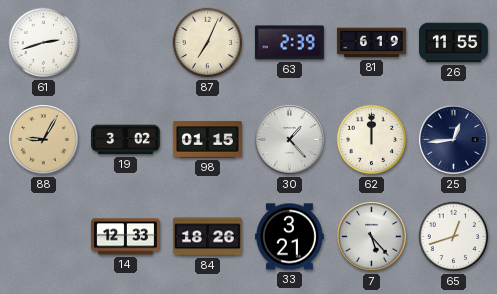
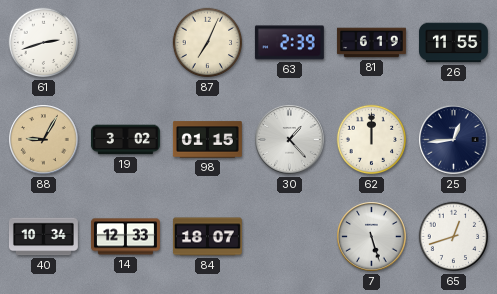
40: none -> 10:34
84: 18:26 -> 18:07
33: 3:21 -> none
7: 5:23 -> 5:27
